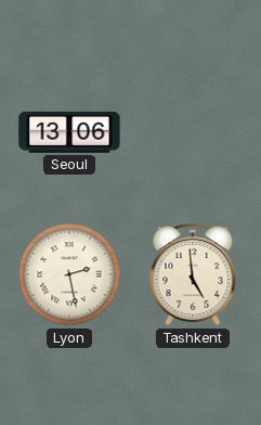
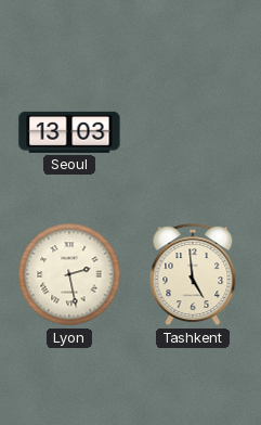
Seoul: 13:06 -> 13:03
